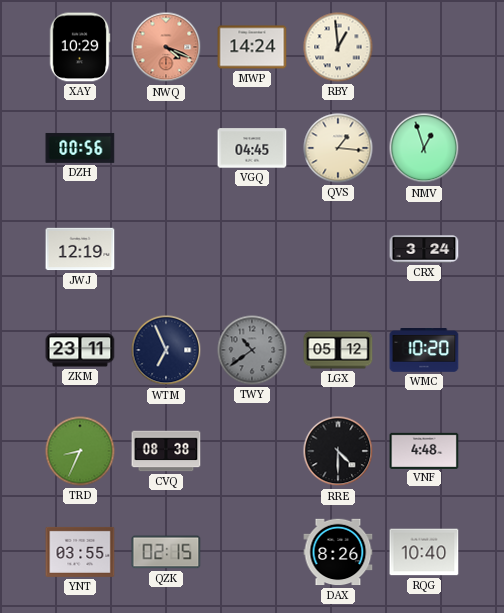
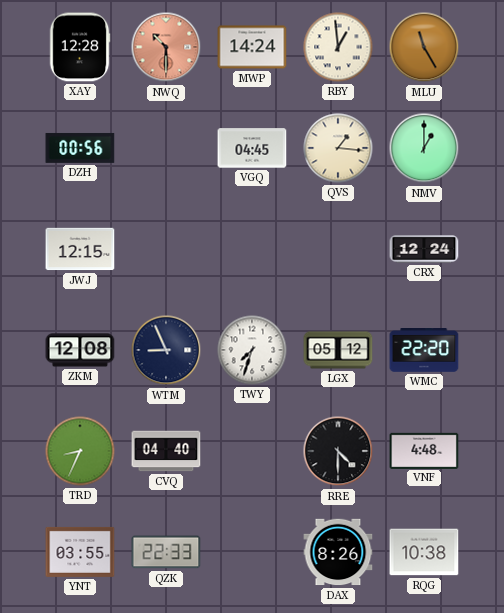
XAY: 10:29 -> 12:28
NWQ: 4:19 -> 10:30
MLU: none -> 11:25
NMV: 12:57 -> 1:00
JWJ: 12:19 -> 12:15
CRX: 3:24 -> 12:24
ZKM: 23:11 -> 12:08
WTM: 6:56 -> 8:56
TWY: 10:39 -> 7:33
TWY dial: grey -> white
WMC: 10:20 -> 22:20
CVQ: 08:38 -> 04:40
QZK: 02:15 -> 22:33
RQG: 10:40 -> 10:38
